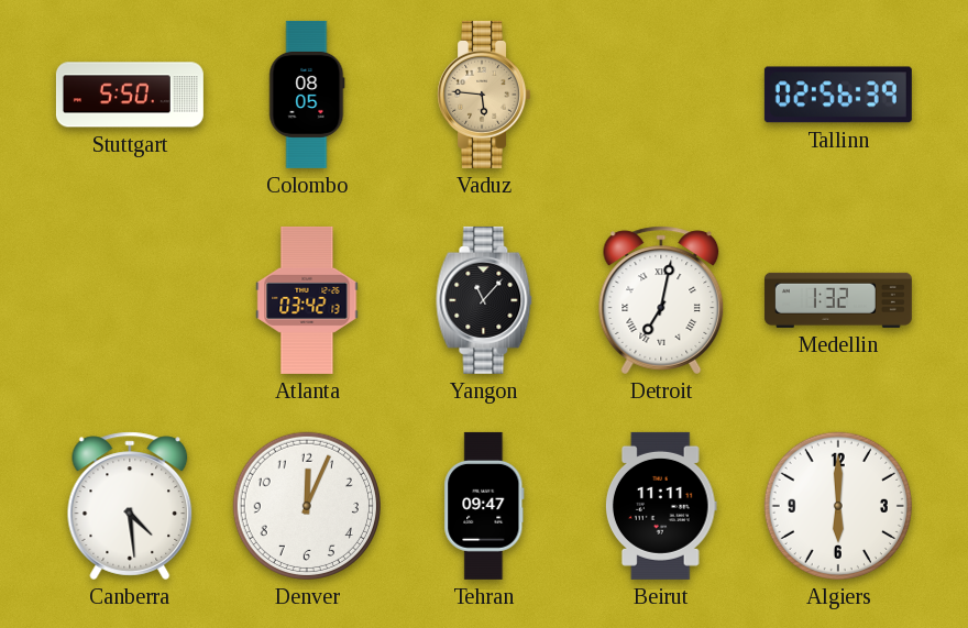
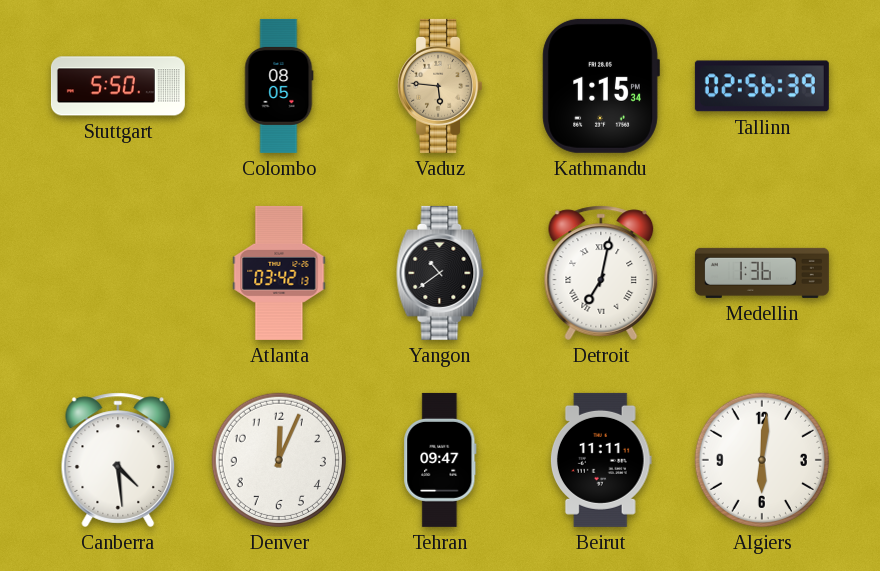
Kathmandu: none -> 1:15
Yangon: 11:07 -> 10:39
Medellin: 1:32 -> 1:36
Algiers: 6:00 -> 6:01
